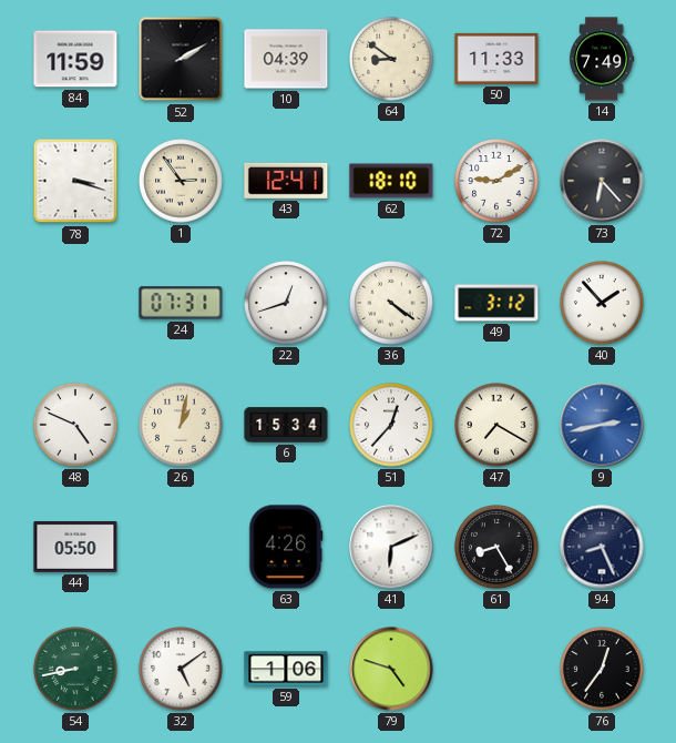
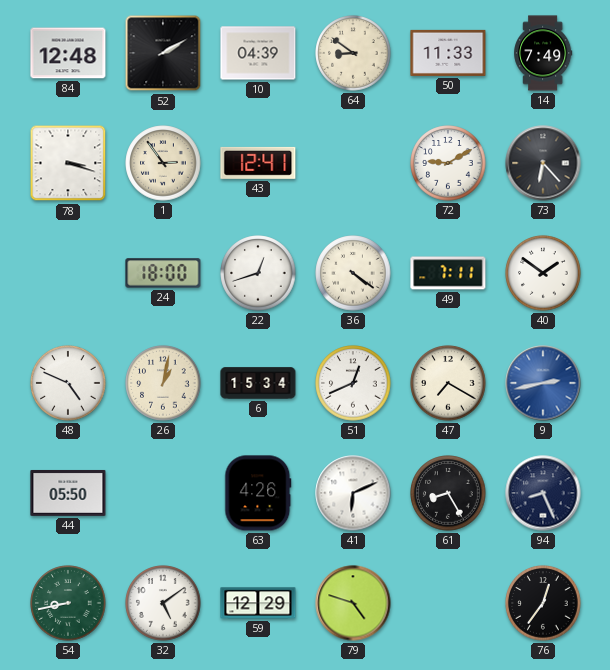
84: 11:59 -> 12:48
62: 18:10 -> none
24: 07:31 -> 18:00
49: 3:12 -> 7:11
40: 1:53 -> 1:51
51: 12:37 -> 12:41
59: 1:06 -> 12:29
